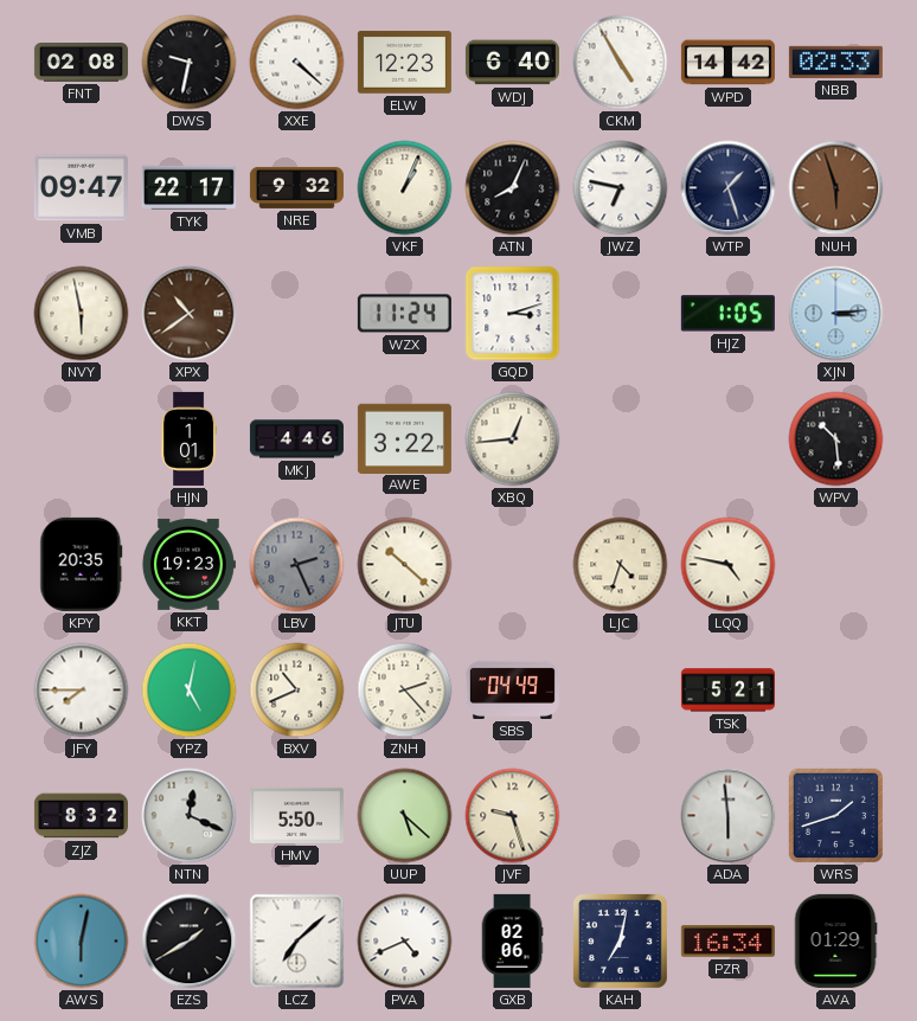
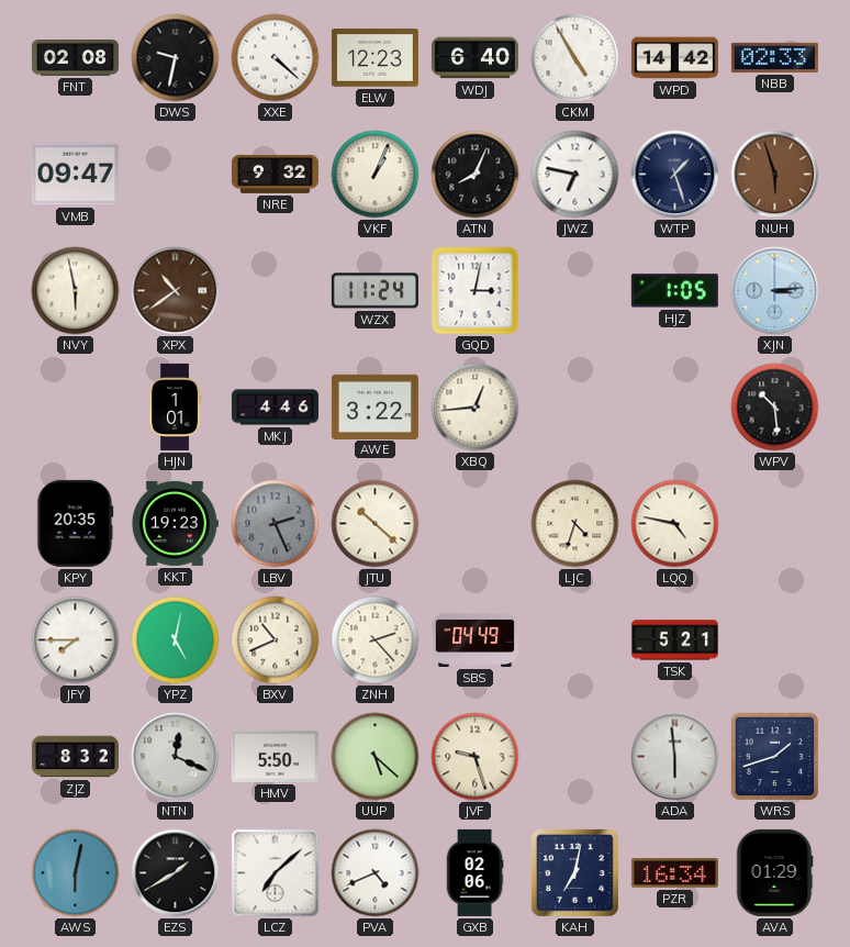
TYK: 22:17 -> none
GQD: 3:12 -> 3:02
